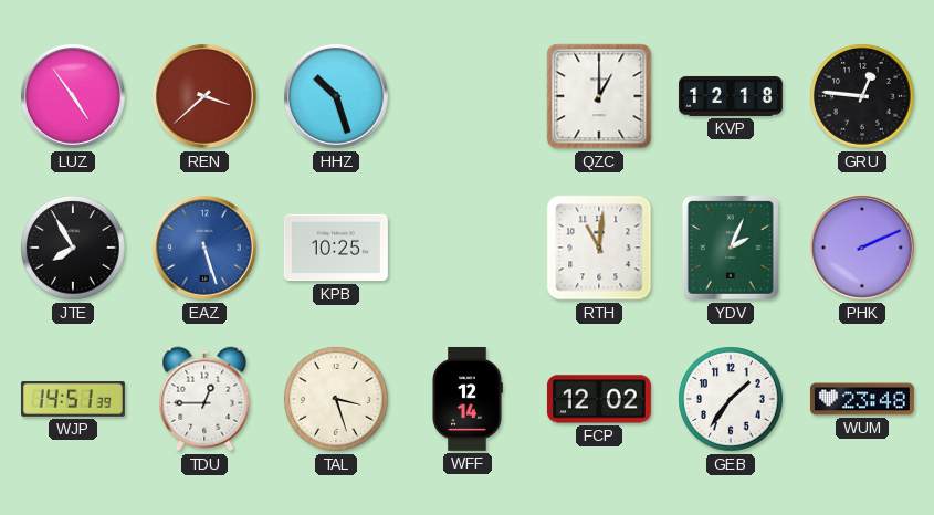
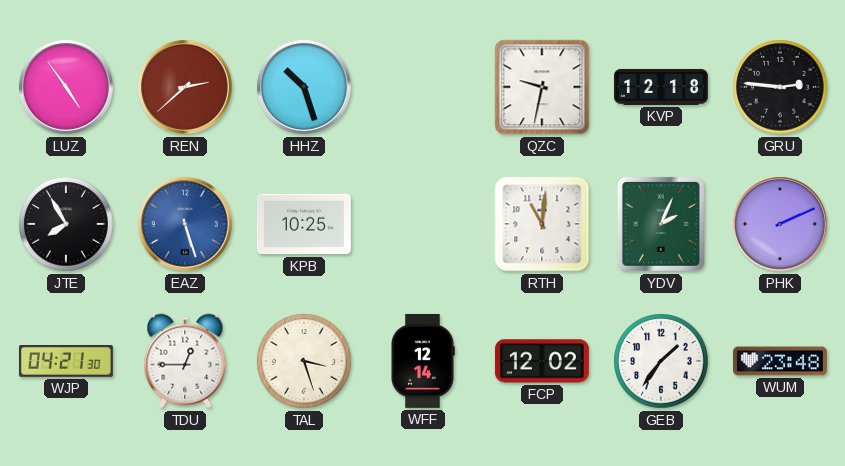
REN: 3:38 -> 2:38
QZC: 1:00 -> 9:32
GRU: 12:46 -> 2:46
WJP: 14:51 -> 04:21
